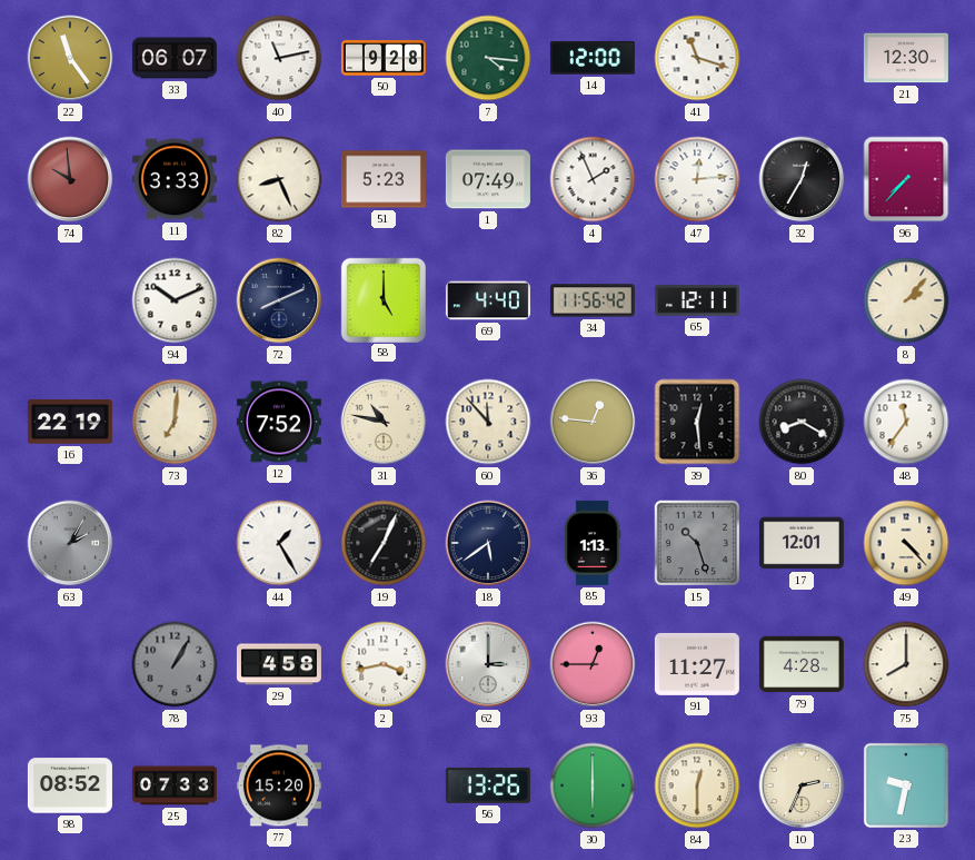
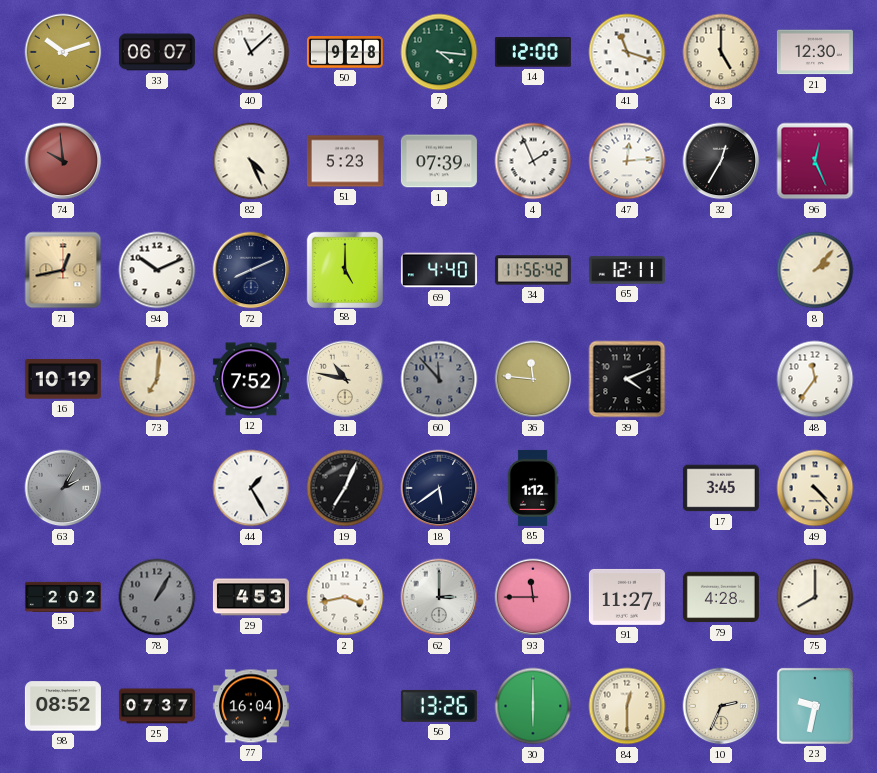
22: 11:24 -> 10:12
40: 11:13 -> 11:08
43: none -> 5:00
11: 3:33 -> none
82: 8:26 -> 4:26
1: 07:49 -> 07:39
96: 7:37 -> 12:26
71: none -> 12:43
16: 22:19 -> 10:19
60 dial: cream -> grey
36: 12:46 -> 11:46
39: 12:29 -> 4:11
80: 8:20 -> none
85: 1:13 -> 1:12
15: 10:27 -> none
17: 12:01 -> 3:45
55: none -> 2:02
29: 4:58 -> 4:53
93: 12:45 -> 11:45
25: 07:33 -> 07:37
77: 15:20 -> 16:04
